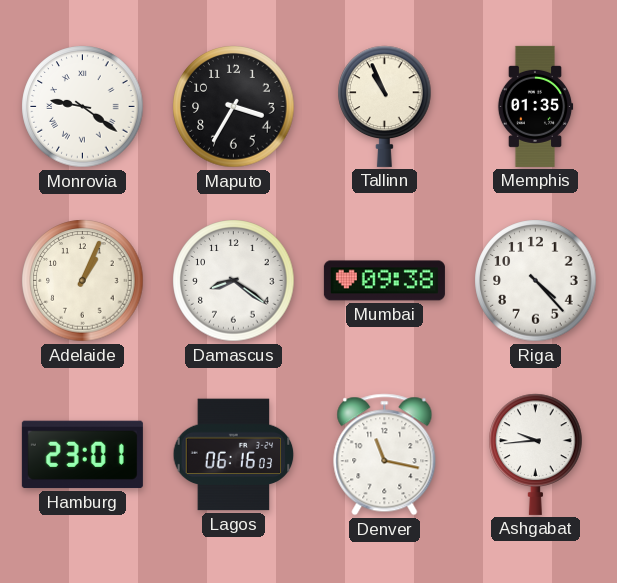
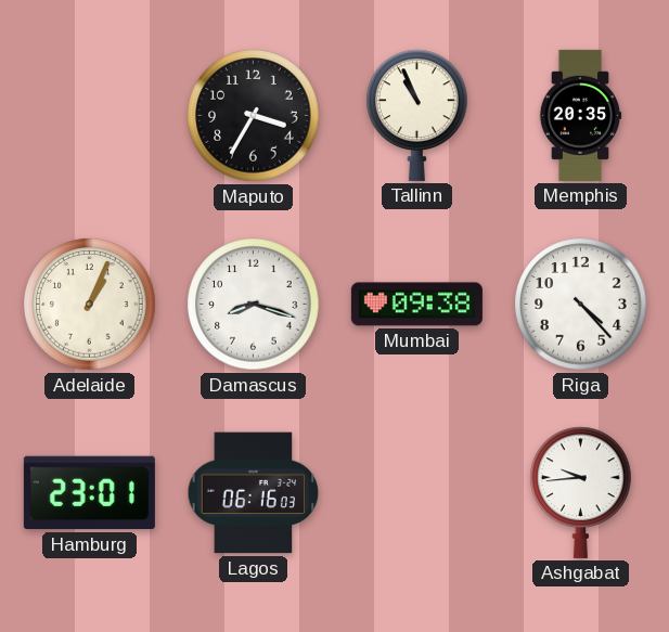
Monrovia: 9:21 -> none
Memphis: 01:35 -> 20:35
Damascus: 8:21 -> 8:18
Denver: 11:17 -> none
